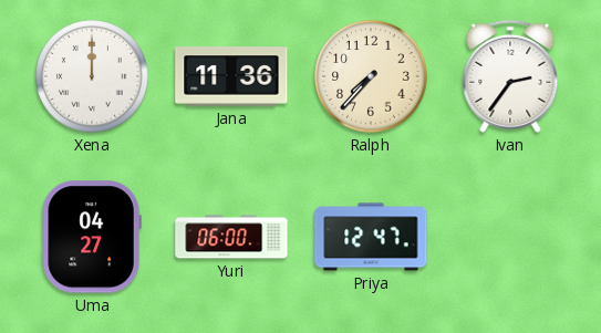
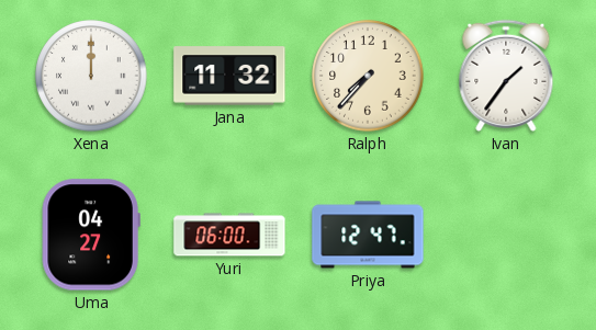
Jana: 11:36 -> 11:32
Ivan: 2:36 -> 1:36
